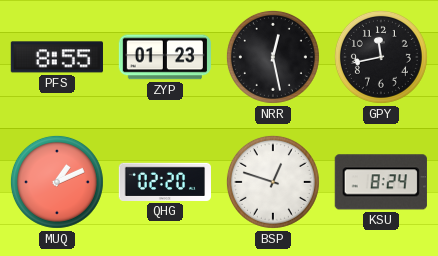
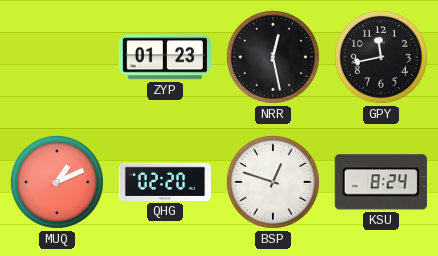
PFS: 8:55 -> none
